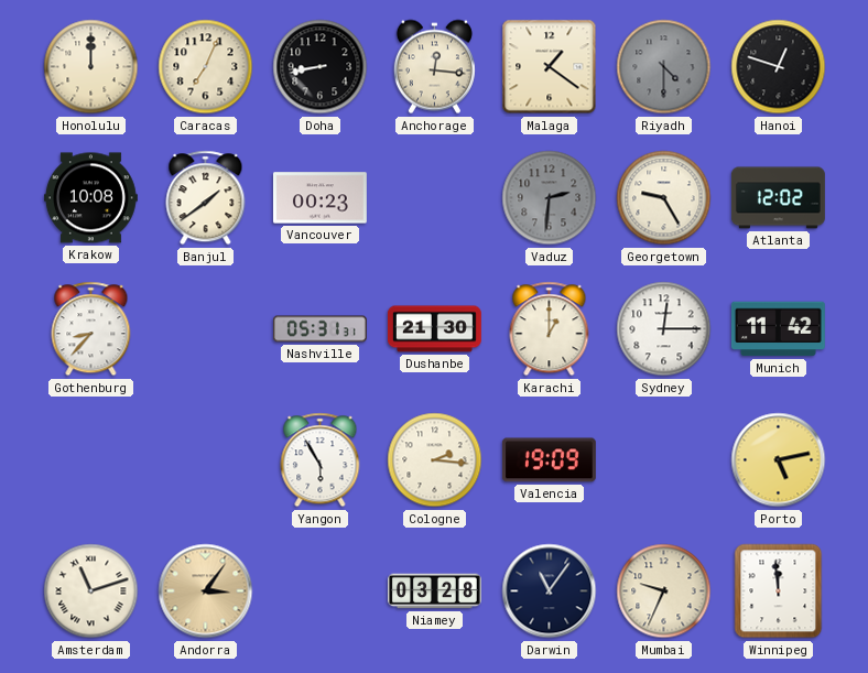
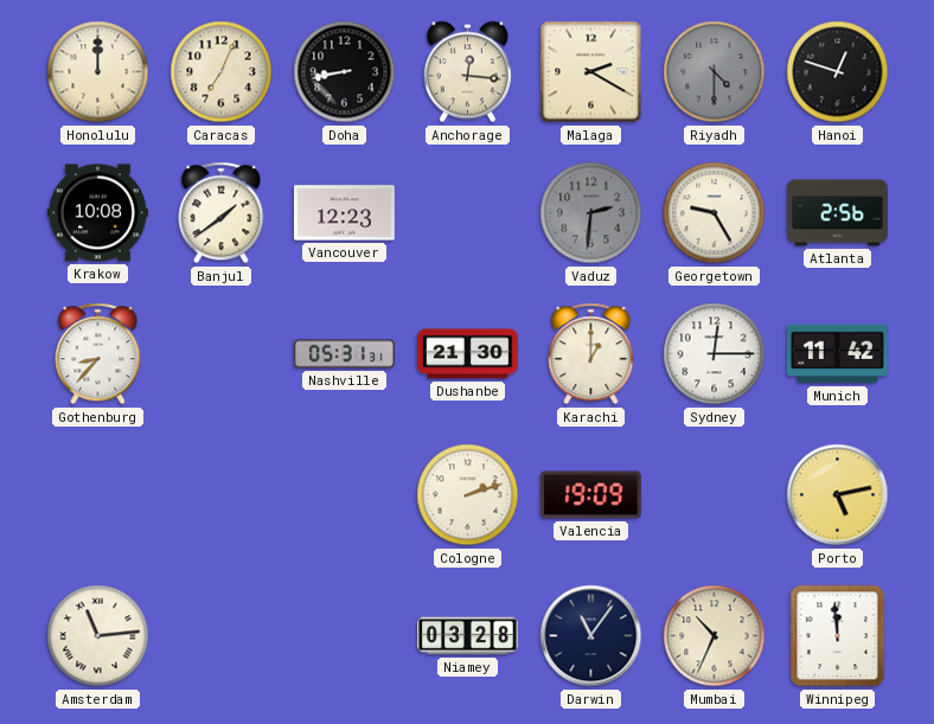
Malaga: 1:21 -> 2:20
Vancouver: 00:23 -> 12:23
Atlanta: 12:02 -> 2:56
Yangon: 5:55 -> none
Cologne: 2:16 -> 2:12
Amsterdam: 11:12 -> 11:14
Andorra: 3:06 -> none
Mumbai: 9:34 -> 10:34
